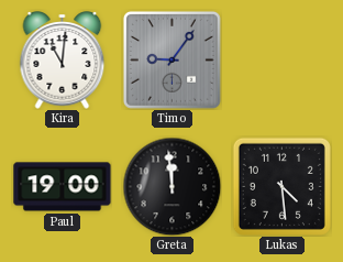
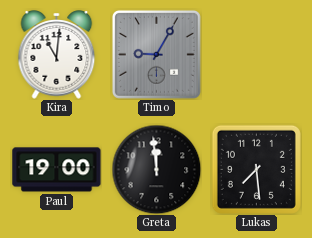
Timo: 9:06 -> 9:05
Lukas: 4:29 -> 7:29
